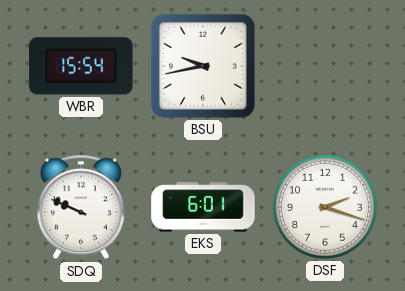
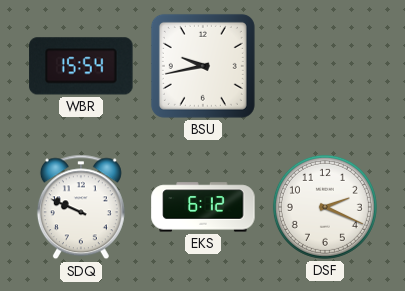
EKS: 6:01 -> 6:12
DSF: 2:18 -> 2:19
